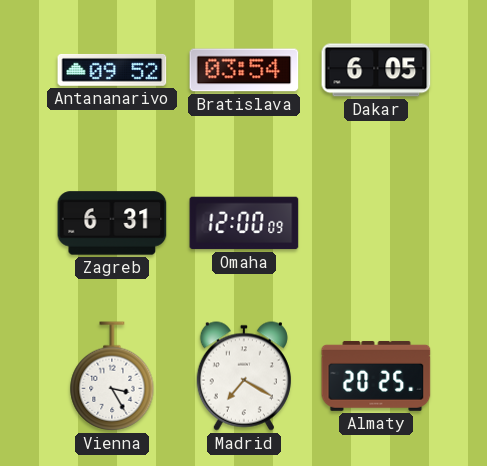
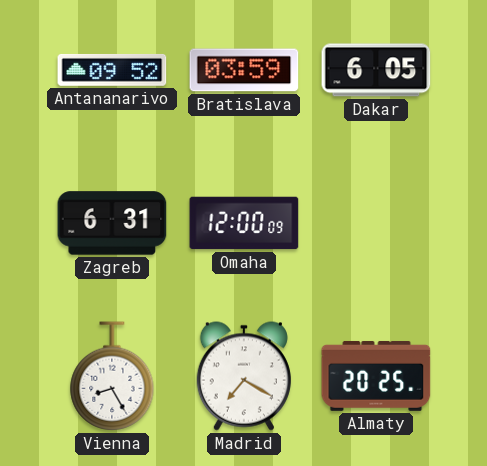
Bratislava: 03:54 -> 03:59
Vienna: 3:25 -> 8:25
